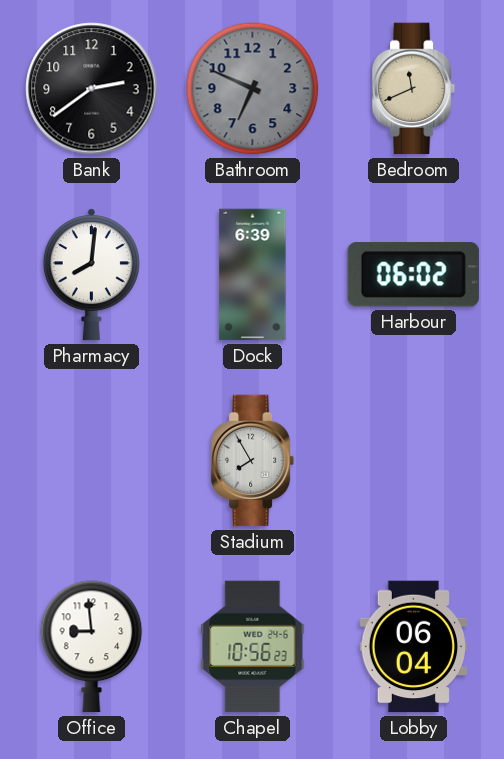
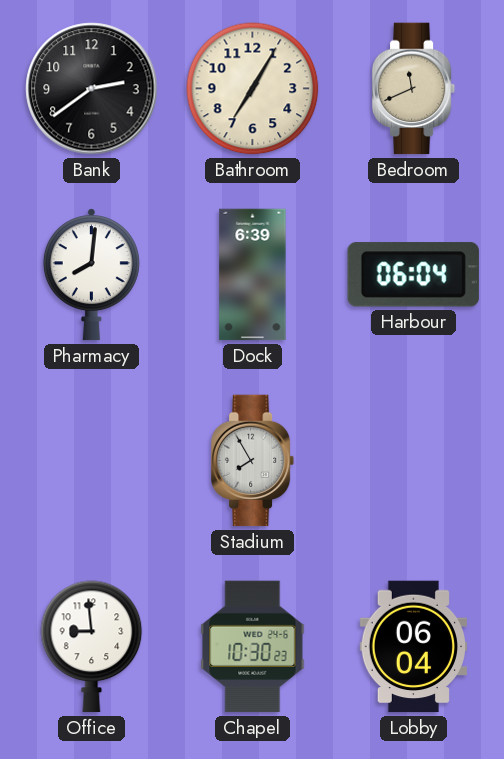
Bathroom: 6:49 -> 7:05
Bathroom dial: grey -> cream
Harbour: 06:02 -> 06:04
Chapel: 10:56 -> 10:30
